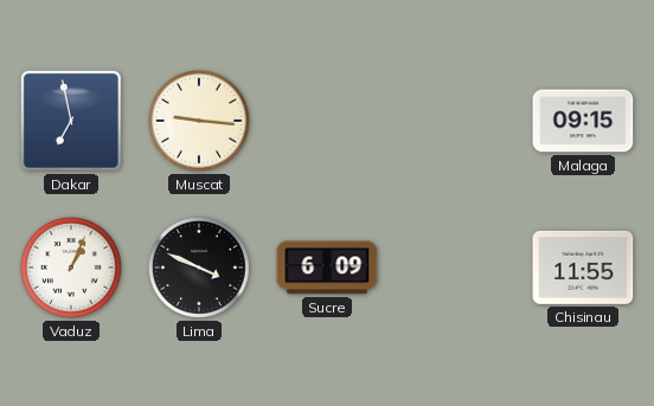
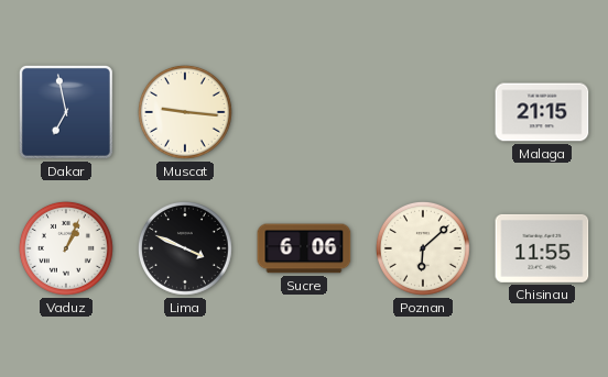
Malaga: 09:15 -> 21:15
Sucre: 6:09 -> 6:06
Poznan: none -> 6:08
